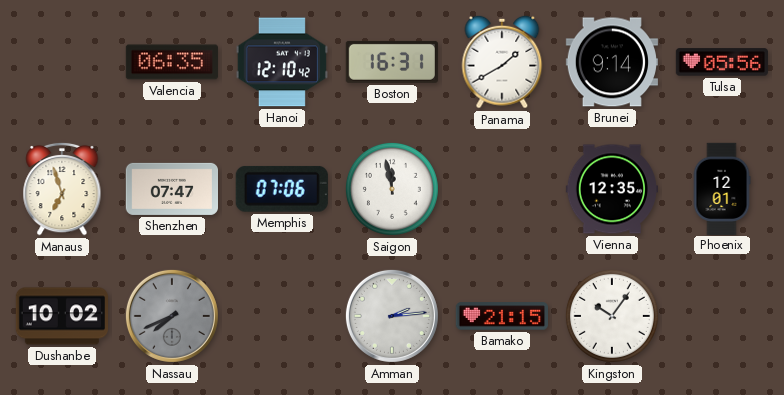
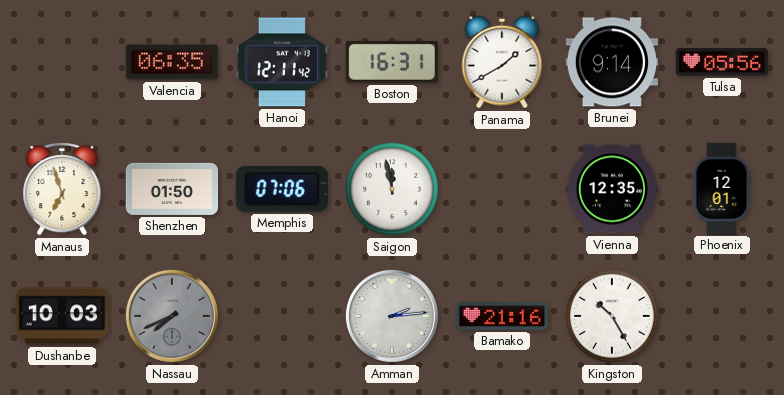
Hanoi: 12:10 -> 12:11
Shenzhen: 07:47 -> 01:50
Dushanbe: 10:02 -> 10:03
Bamako: 21:15 -> 21:16
Kingston: 10:06 -> 10:25
